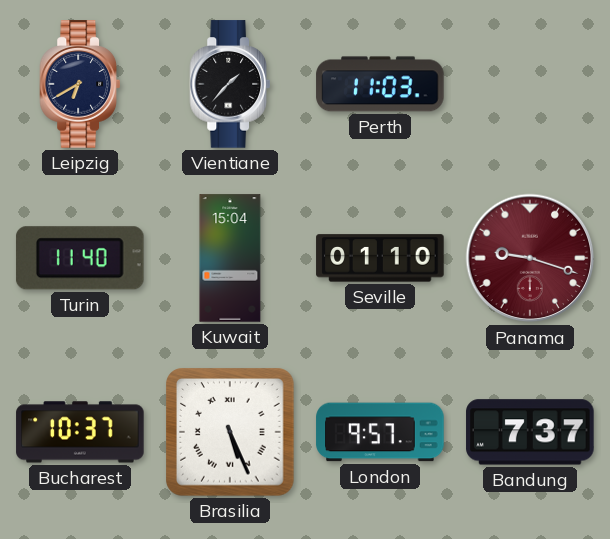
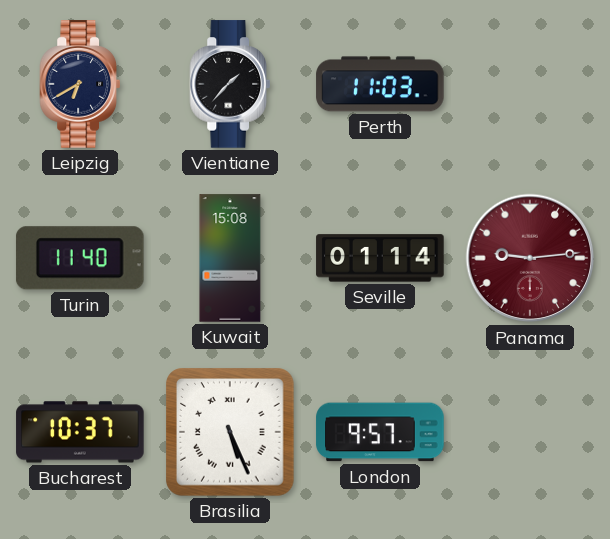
Kuwait: 15:04 -> 15:08
Seville: 01:10 -> 01:14
Panama: 9:18 -> 9:14
Bandung: 7:37 -> none
